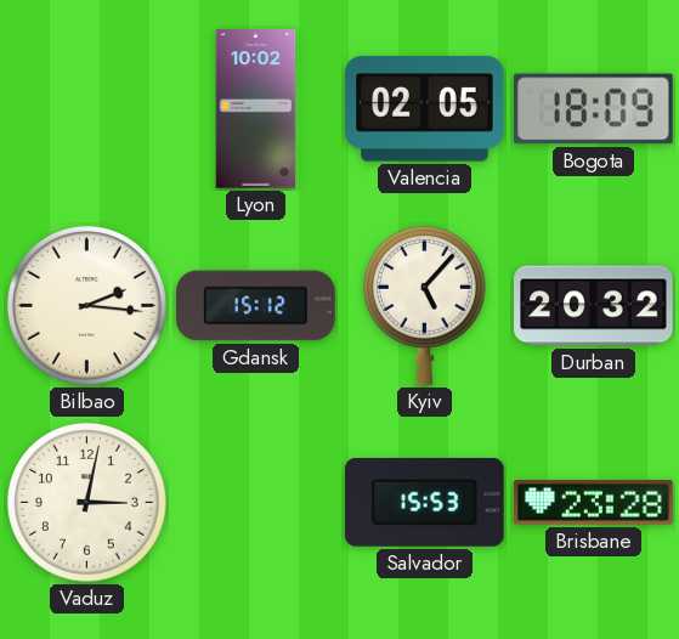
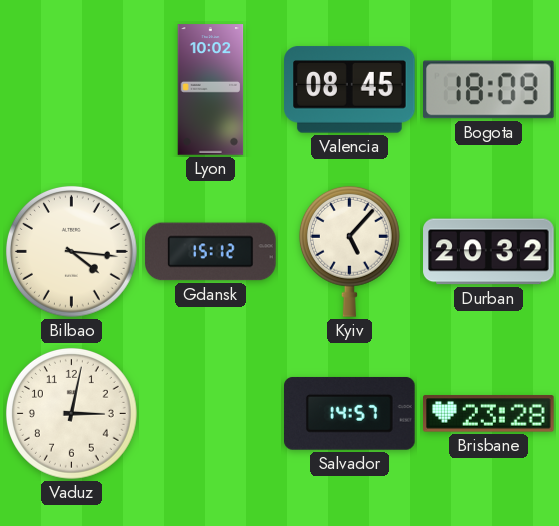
Valencia: 02:05 -> 08:45
Bilbao: 2:16 -> 4:16
Salvador: 15:53 -> 14:57
